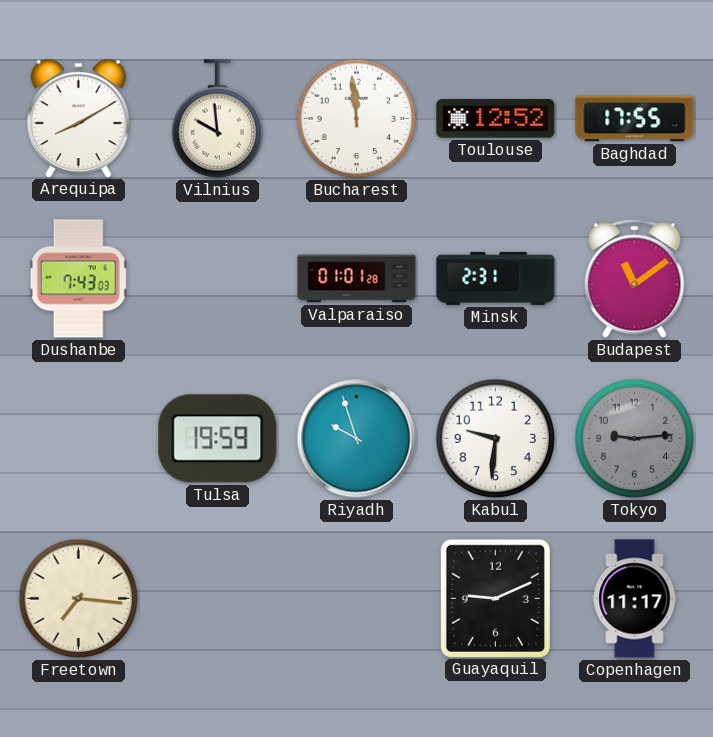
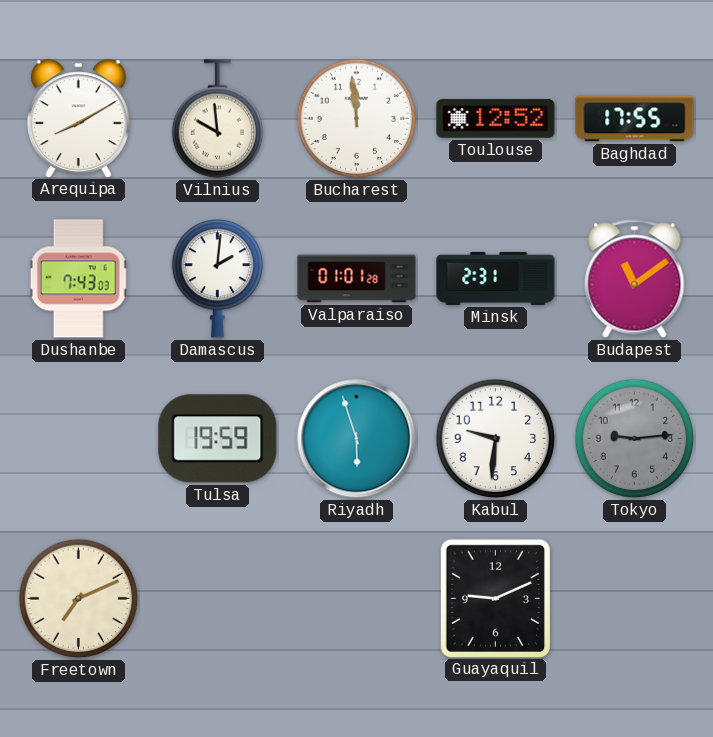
Damascus: none -> 2:01
Riyadh: 9:57 -> 5:57
Freetown: 7:16 -> 7:11
Copenhagen: 11:17 -> none
